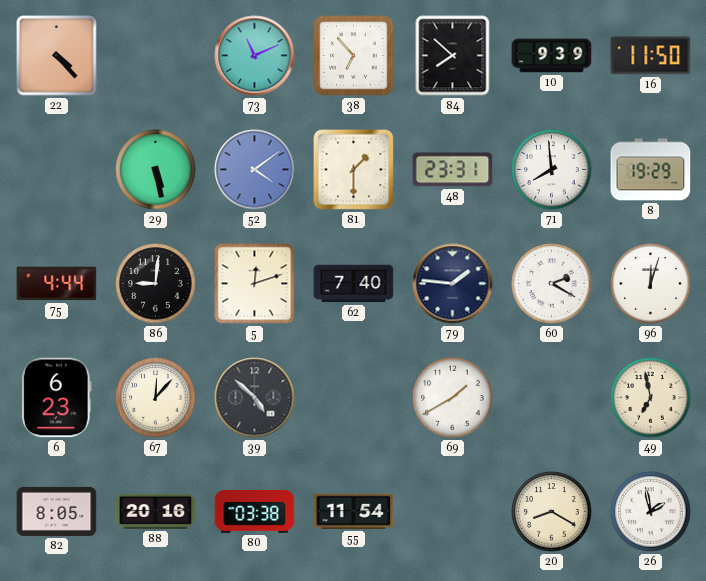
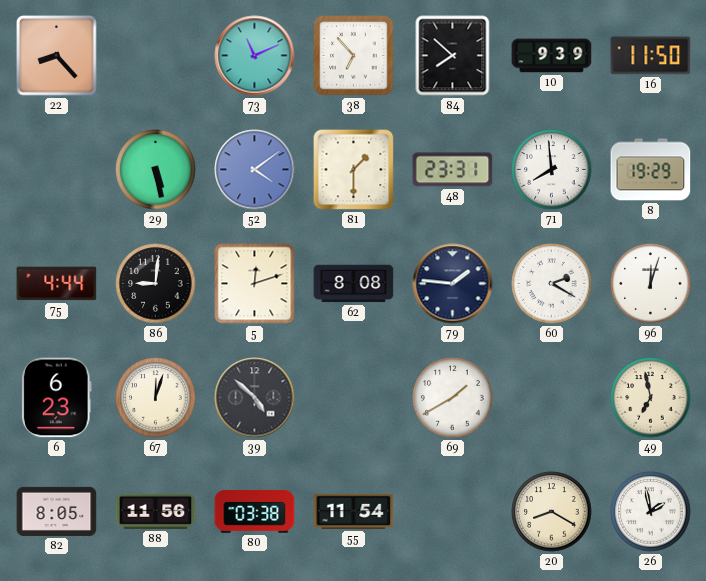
22: 4:23 -> 8:23
62: 7:40 -> 8:08
67: 12:07 -> 12:03
88: 20:16 -> 11:56
